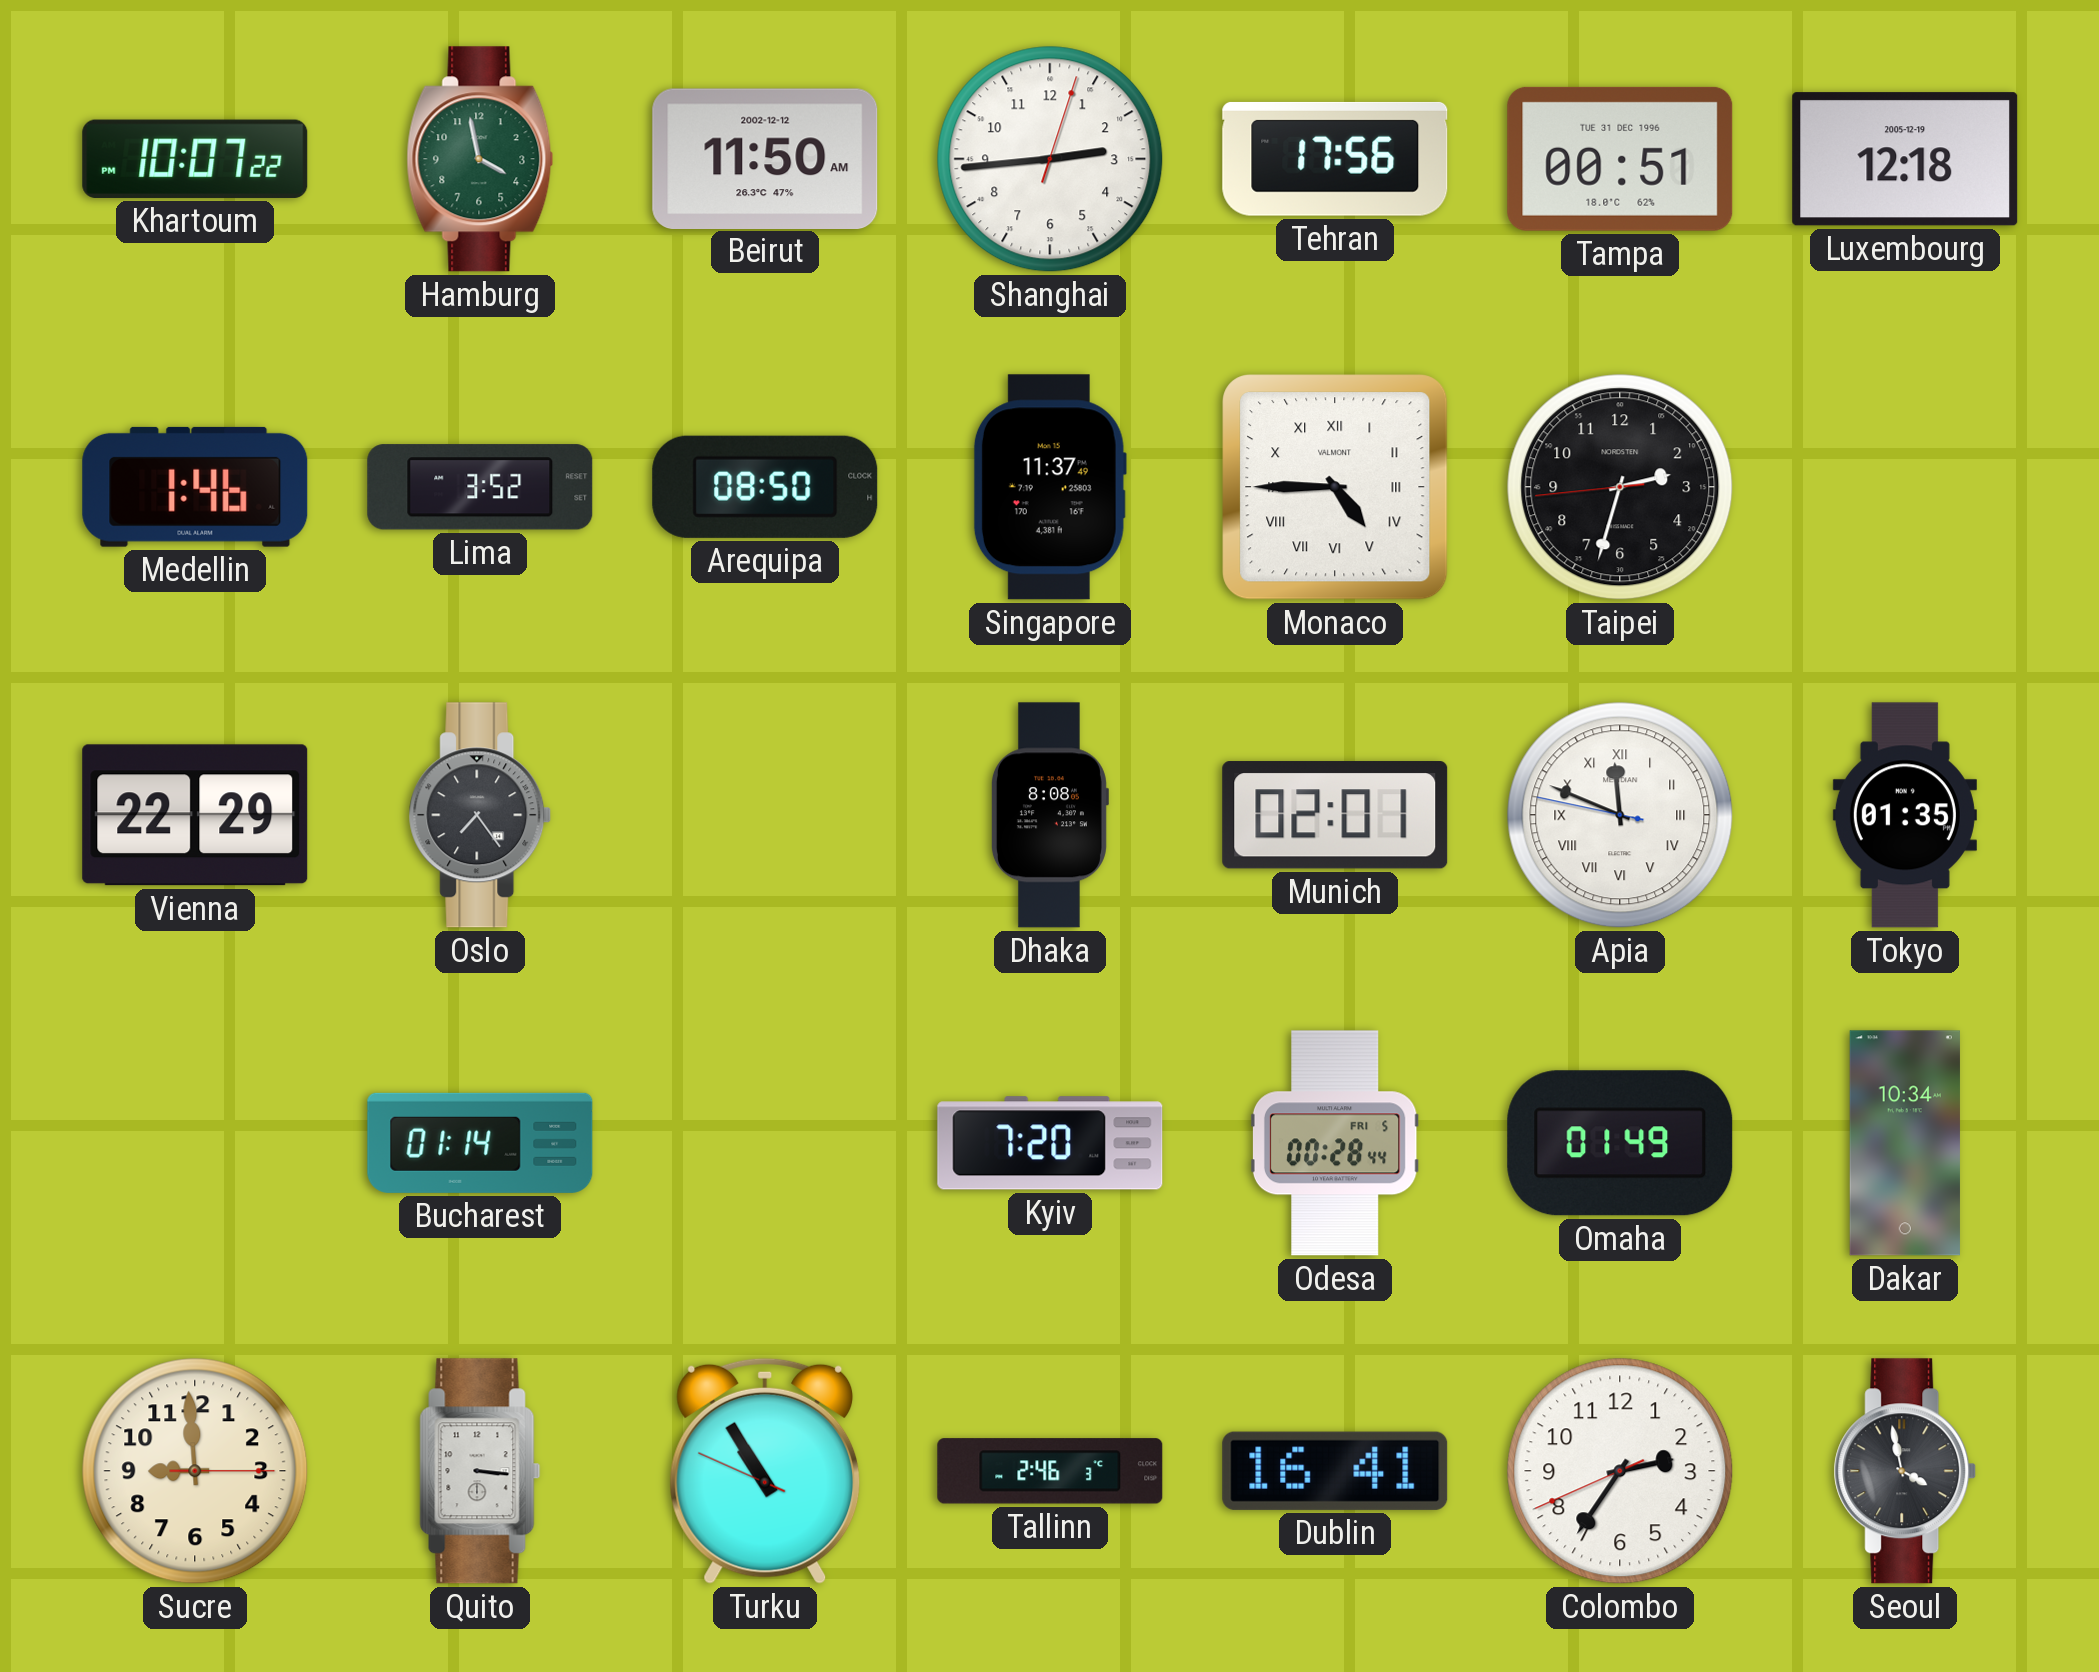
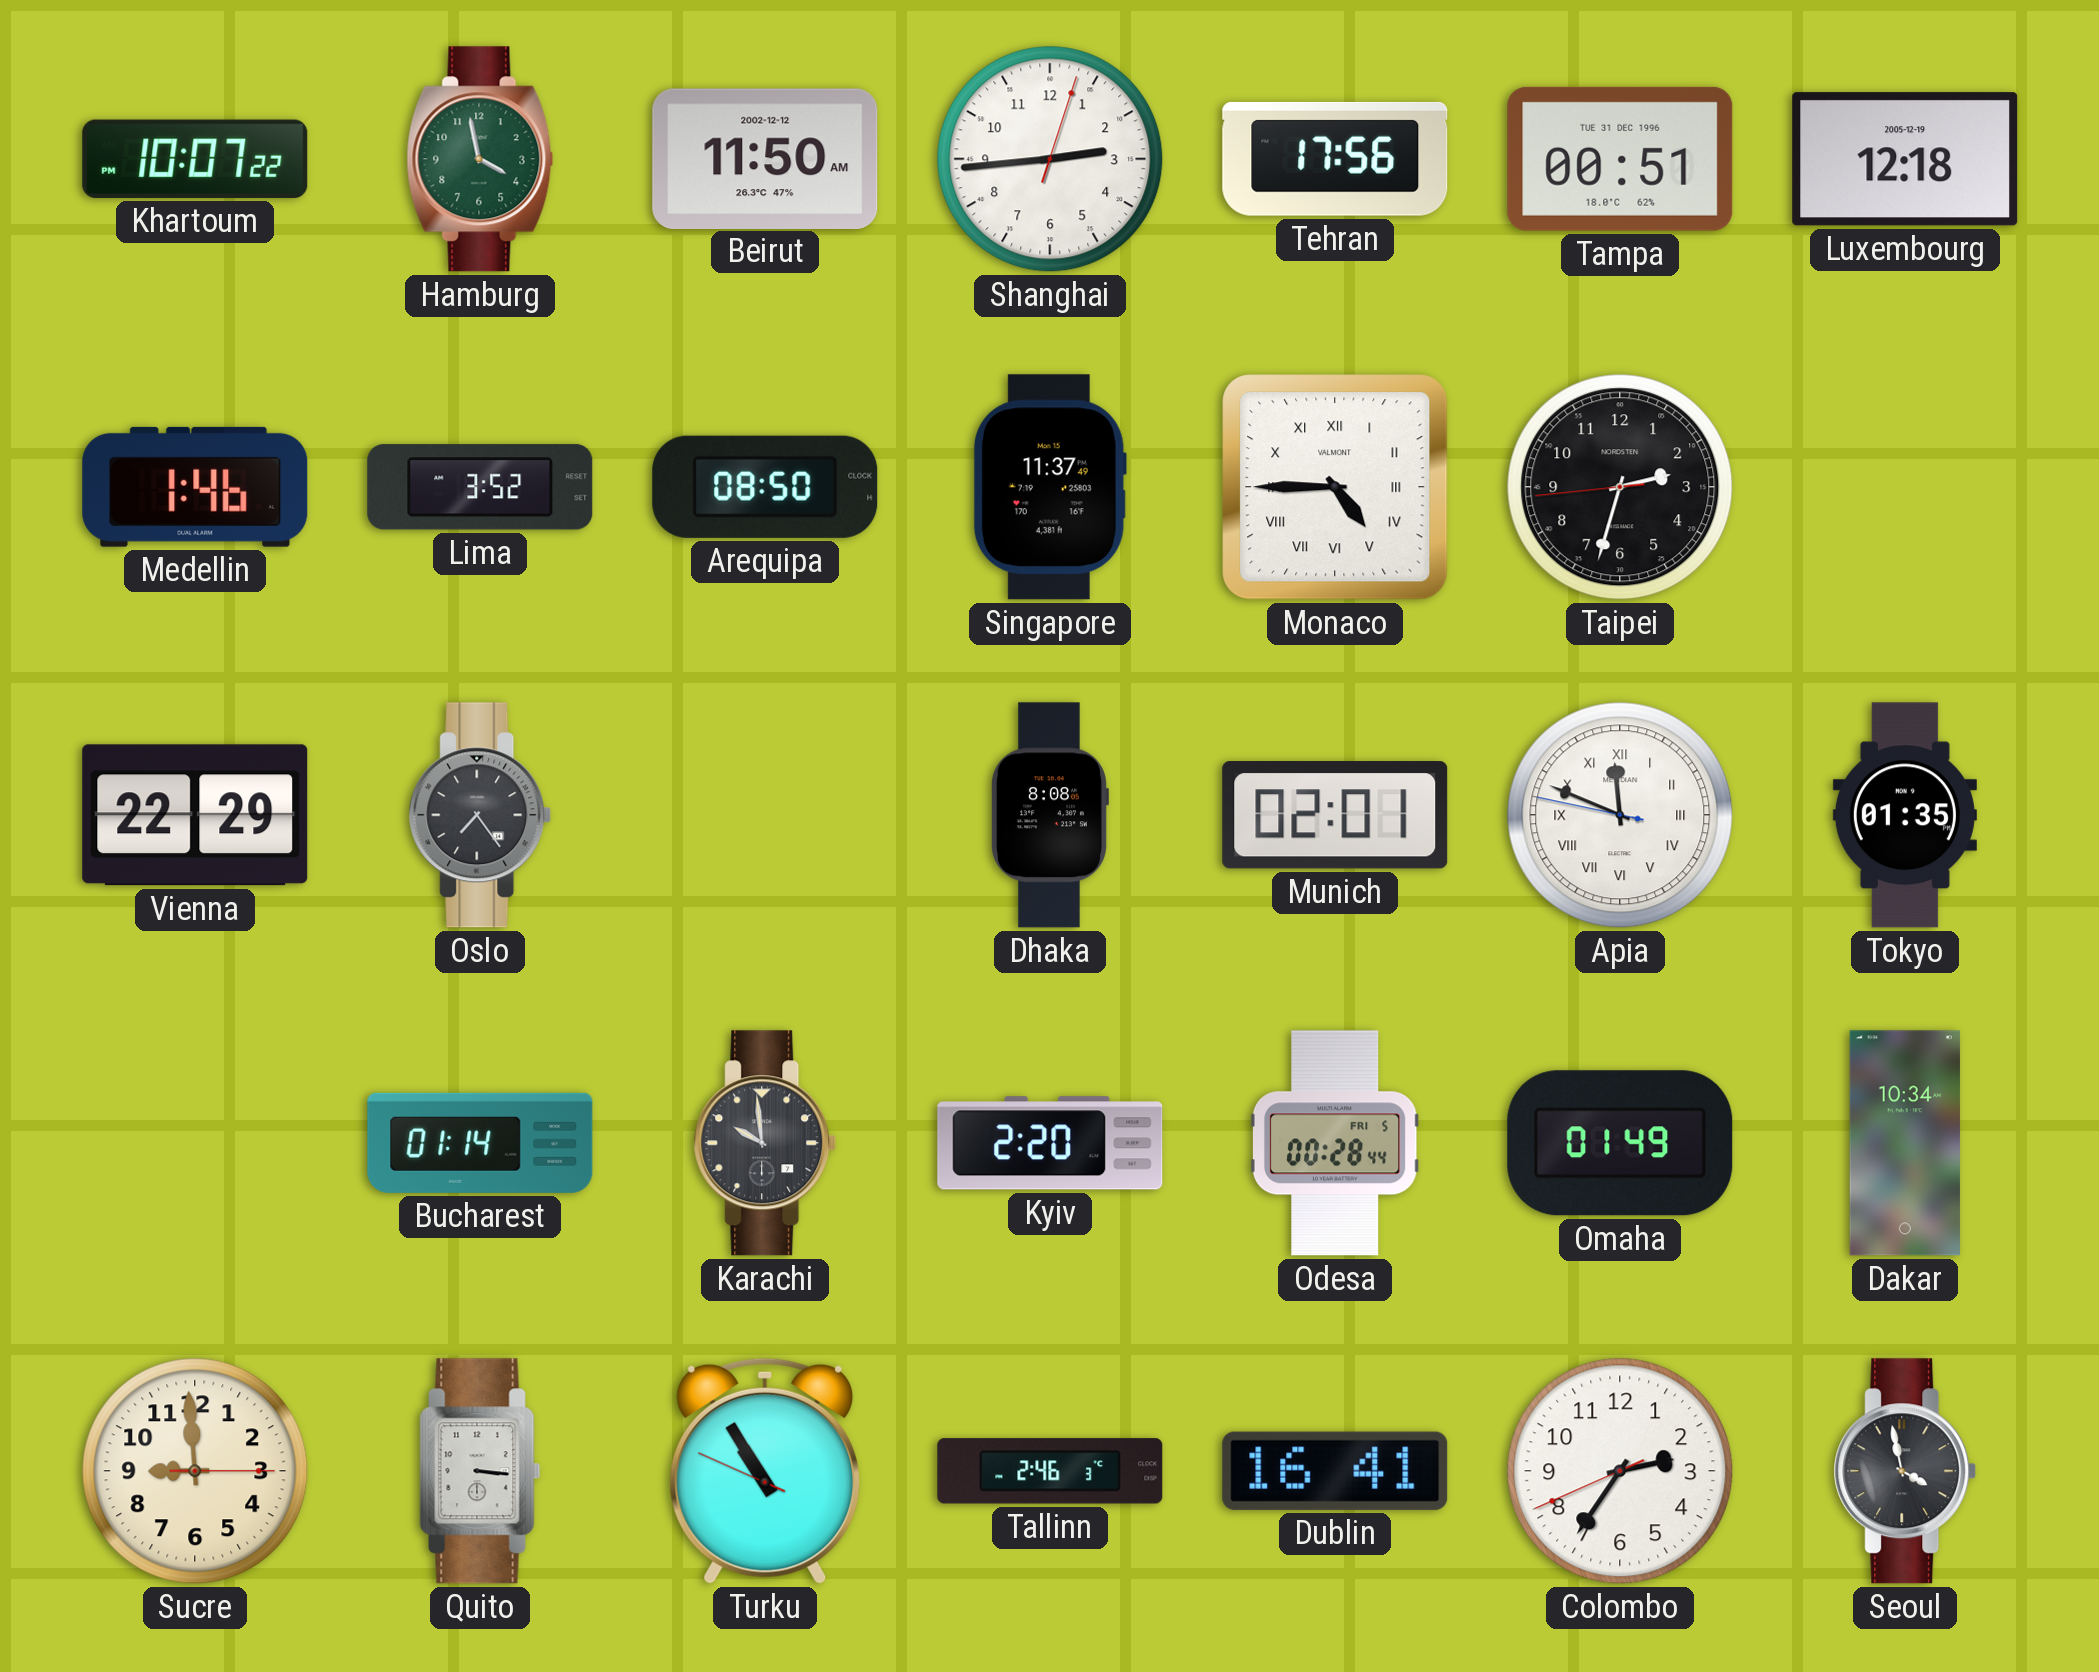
Karachi: none -> 9:59
Kyiv: 7:20 -> 2:20
